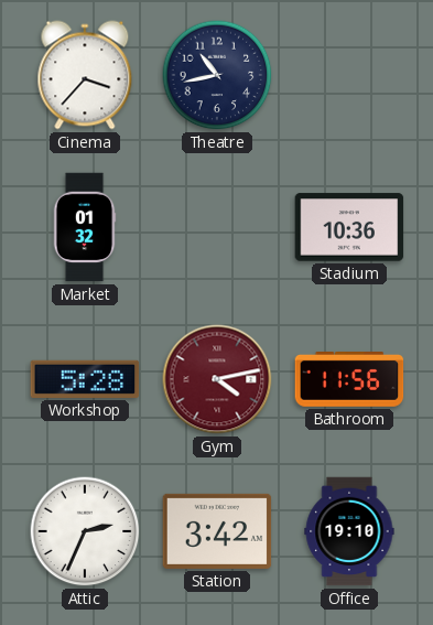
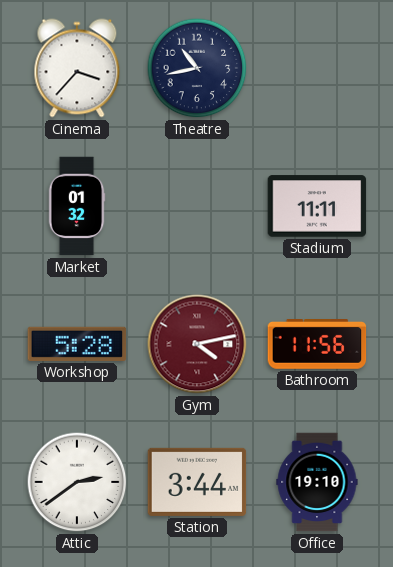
Stadium: 10:36 -> 11:11
Attic: 2:34 -> 2:39
Station: 3:42 -> 3:44
